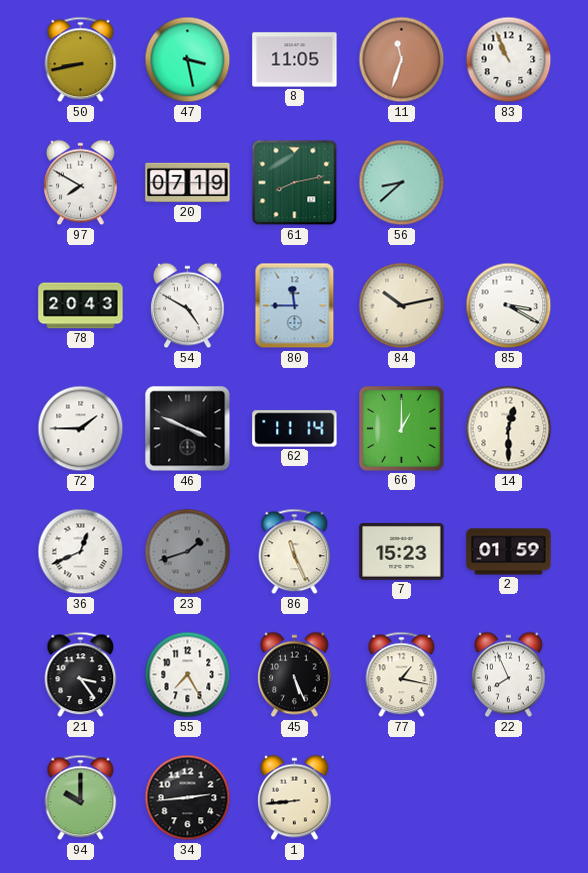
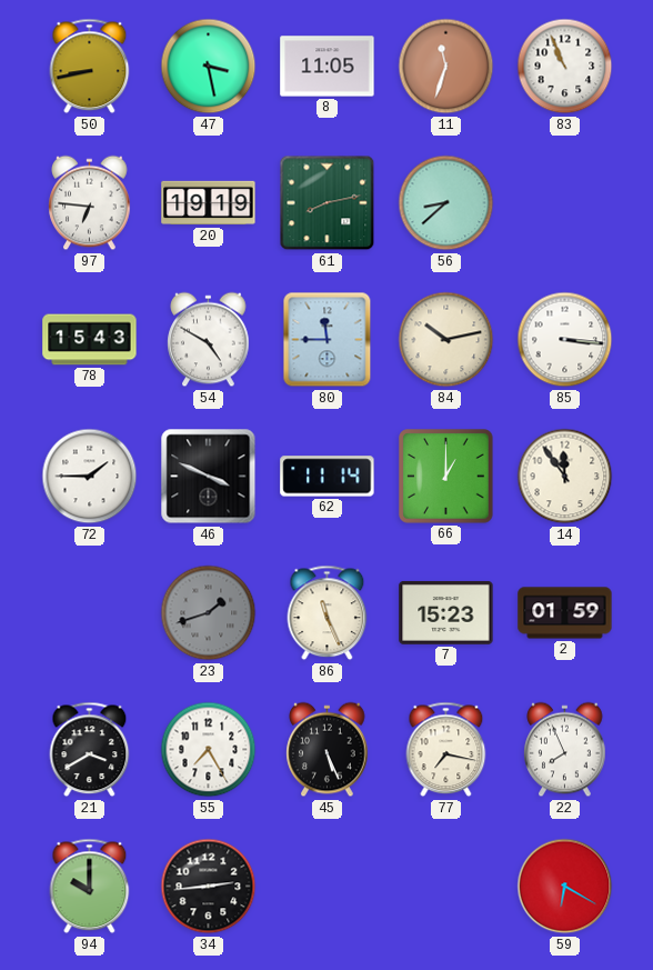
97: 7:50 -> 6:46
20: 07:19 -> 19:19
78: 20:43 -> 15:43
85: 3:20 -> 3:16
14: 12:30 -> 11:54
36: 12:41 -> none
21: 3:24 -> 3:40
77: 1:17 -> 7:17
1: 8:44 -> none
59: none -> 6:20
